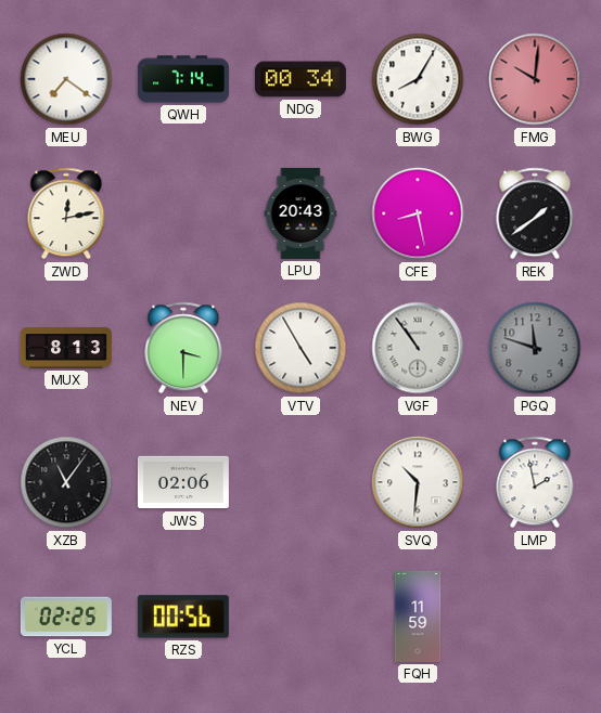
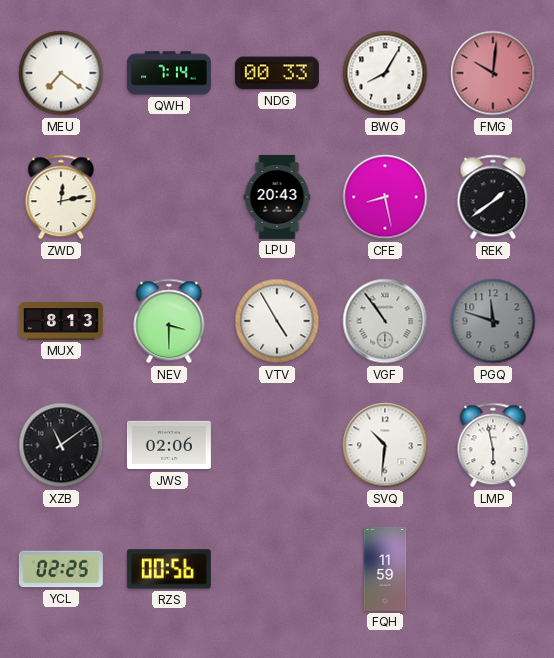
NDG: 00:34 -> 00:33
XZB: 11:06 -> 11:09
LMP: 1:58 -> 5:58
